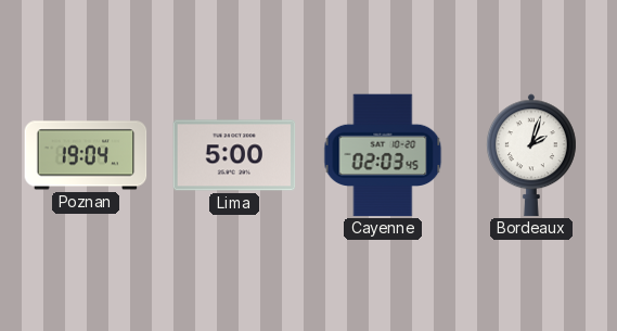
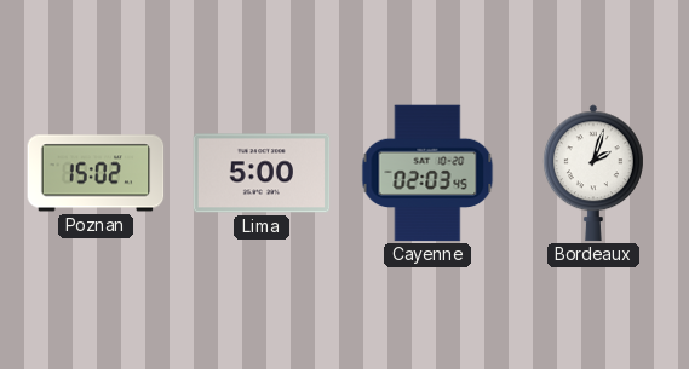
Poznan: 19:04 -> 15:02
